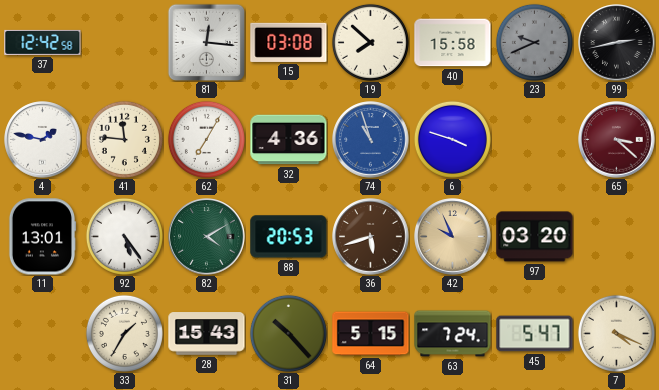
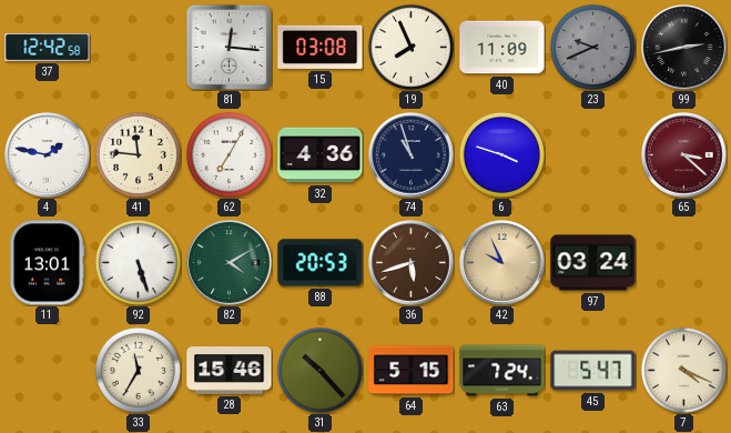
19: 7:52 -> 7:56
40: 15:58 -> 11:09
74 dial: blue -> navy
92: 5:24 -> 5:27
97: 03:20 -> 03:24
33: 1:35 -> 11:35
28: 15:43 -> 15:46
